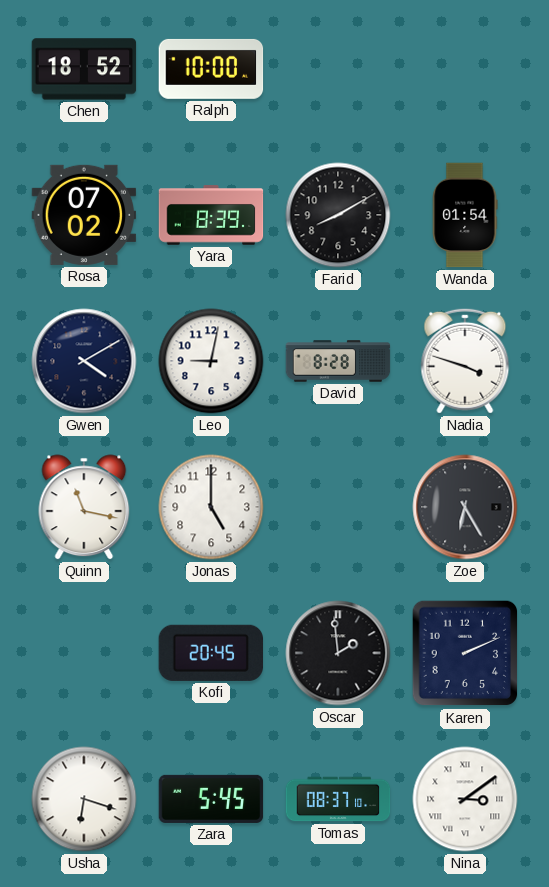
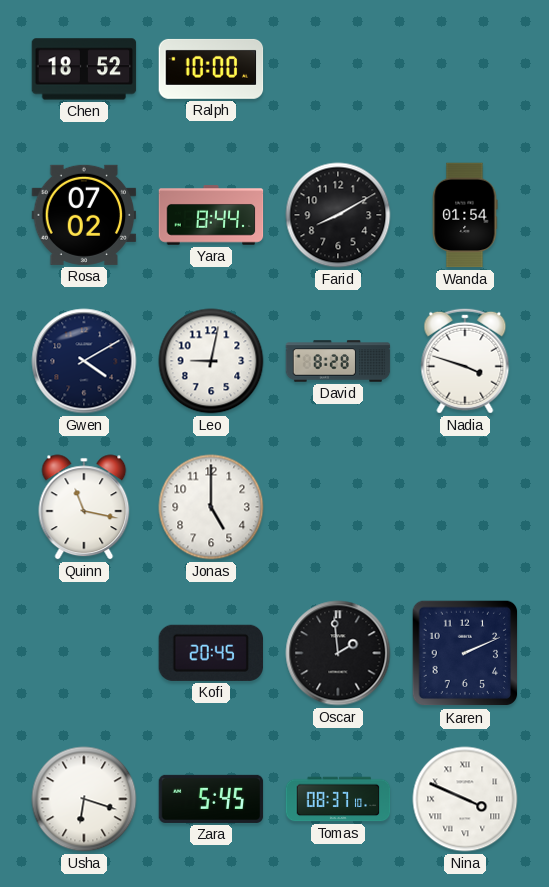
Yara: 8:39 -> 8:44
Zoe: 6:25 -> none
Nina: 3:09 -> 3:49
